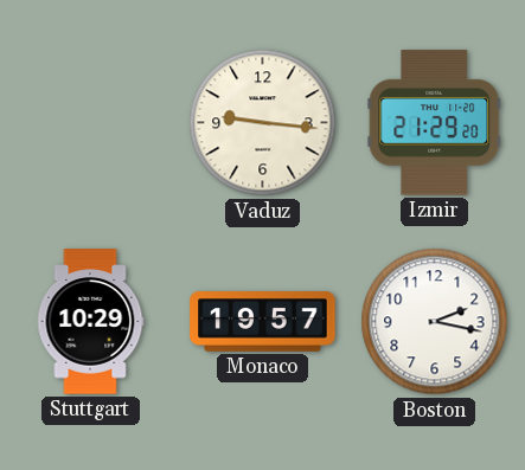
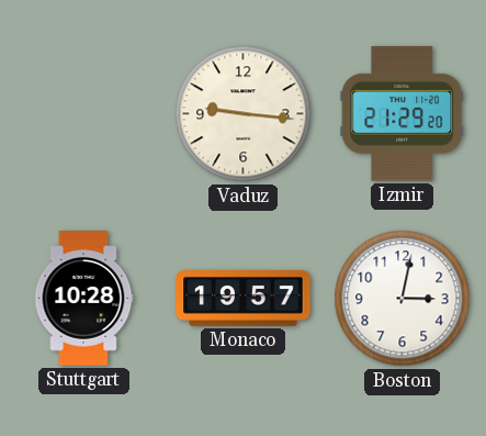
Stuttgart: 10:29 -> 10:28
Boston: 2:17 -> 3:02
